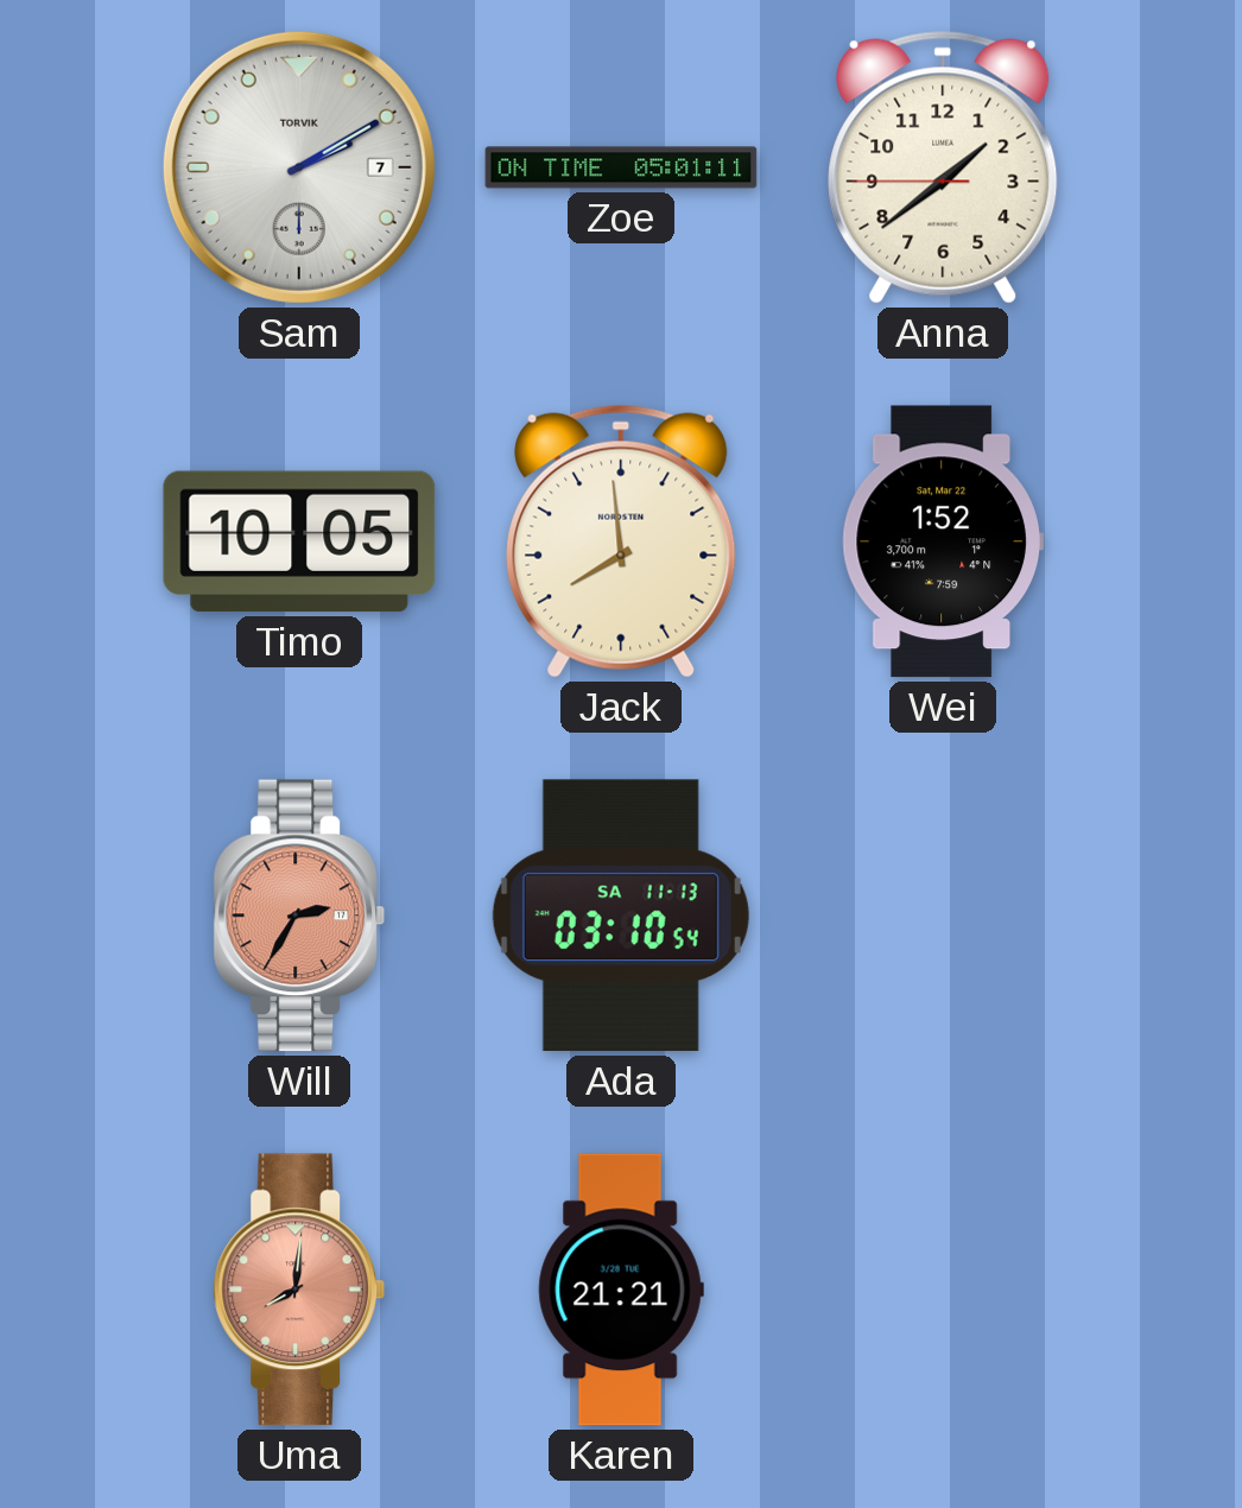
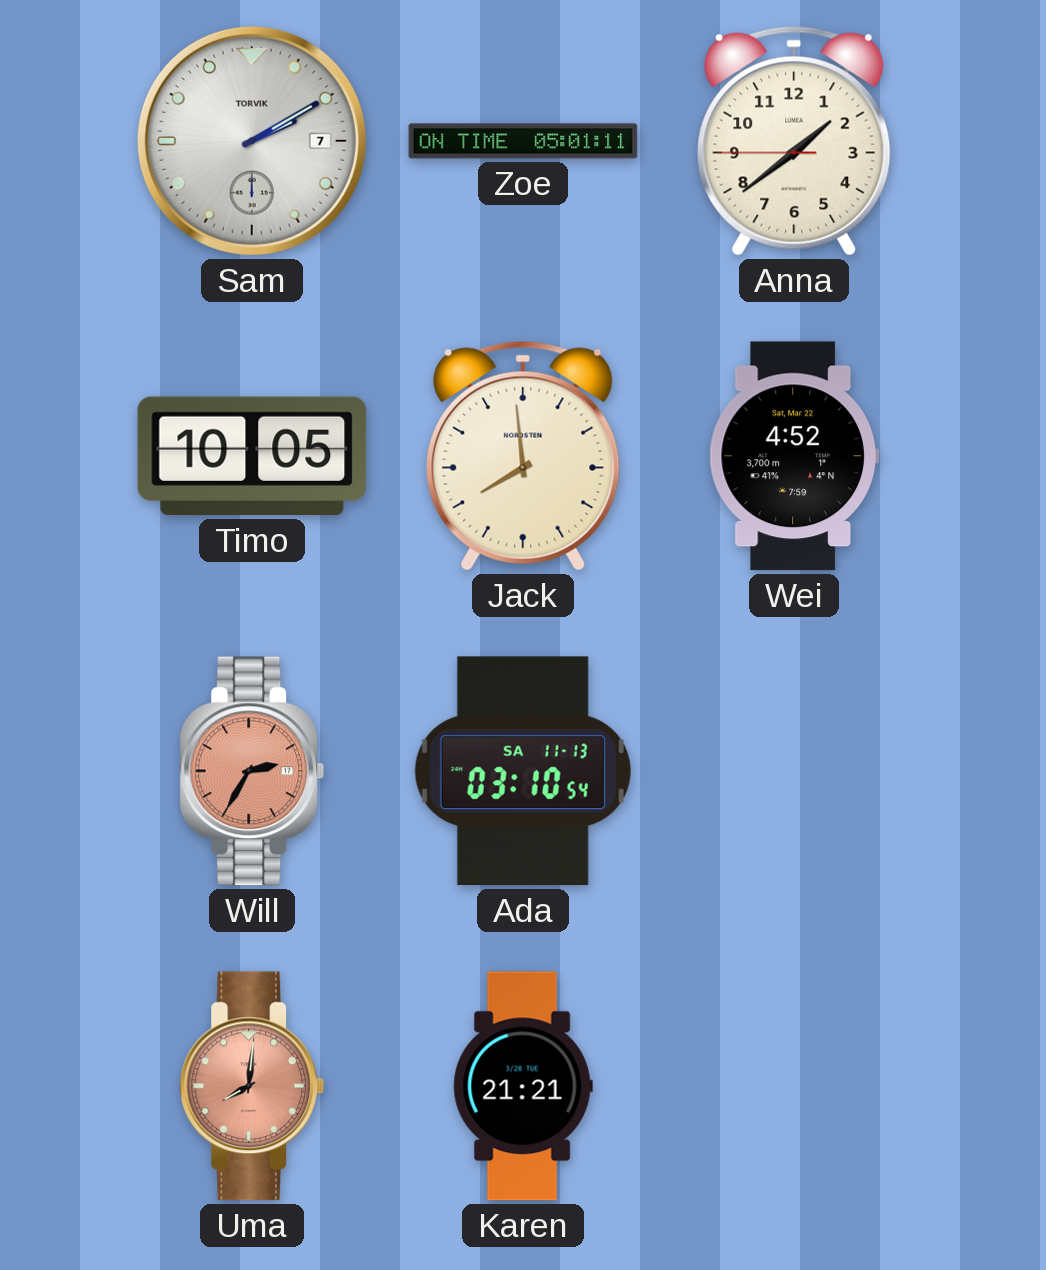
Wei: 1:52 -> 4:52
